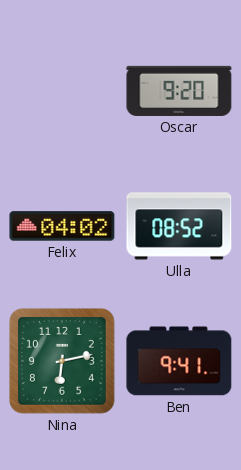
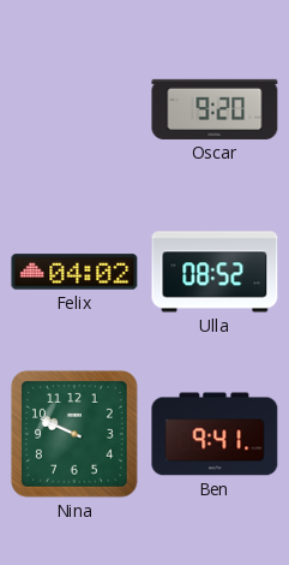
Nina: 6:13 -> 9:49
